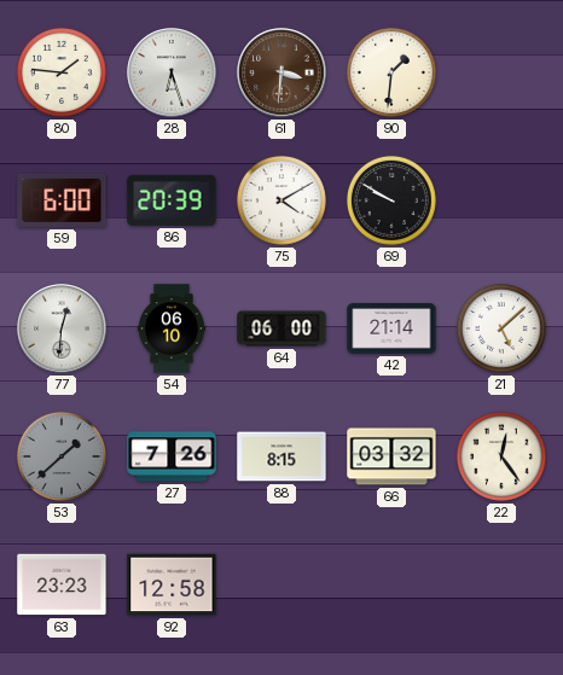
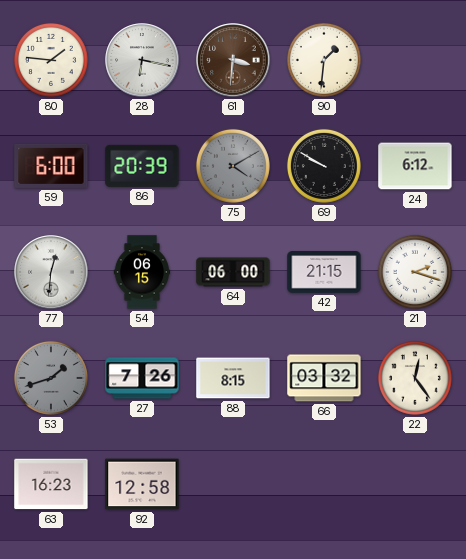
28: 6:27 -> 6:17
75 dial: white -> grey
24: none -> 6:12
54: 06:10 -> 06:15
42: 21:14 -> 21:15
21: 5:08 -> 2:18
53: 1:38 -> 1:42
63: 23:23 -> 16:23
